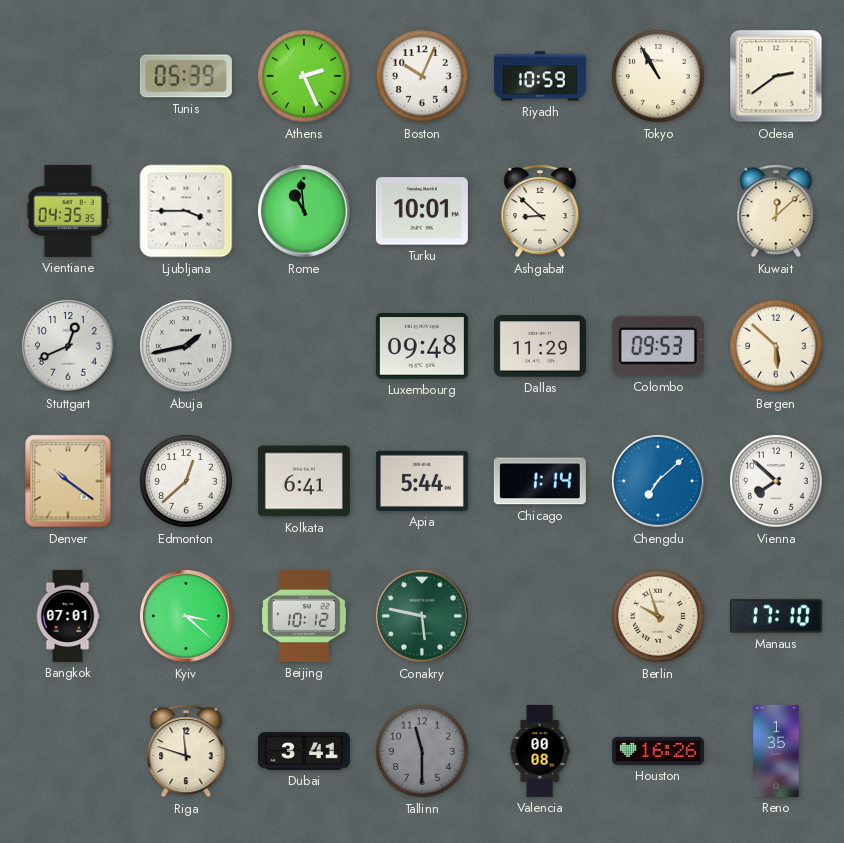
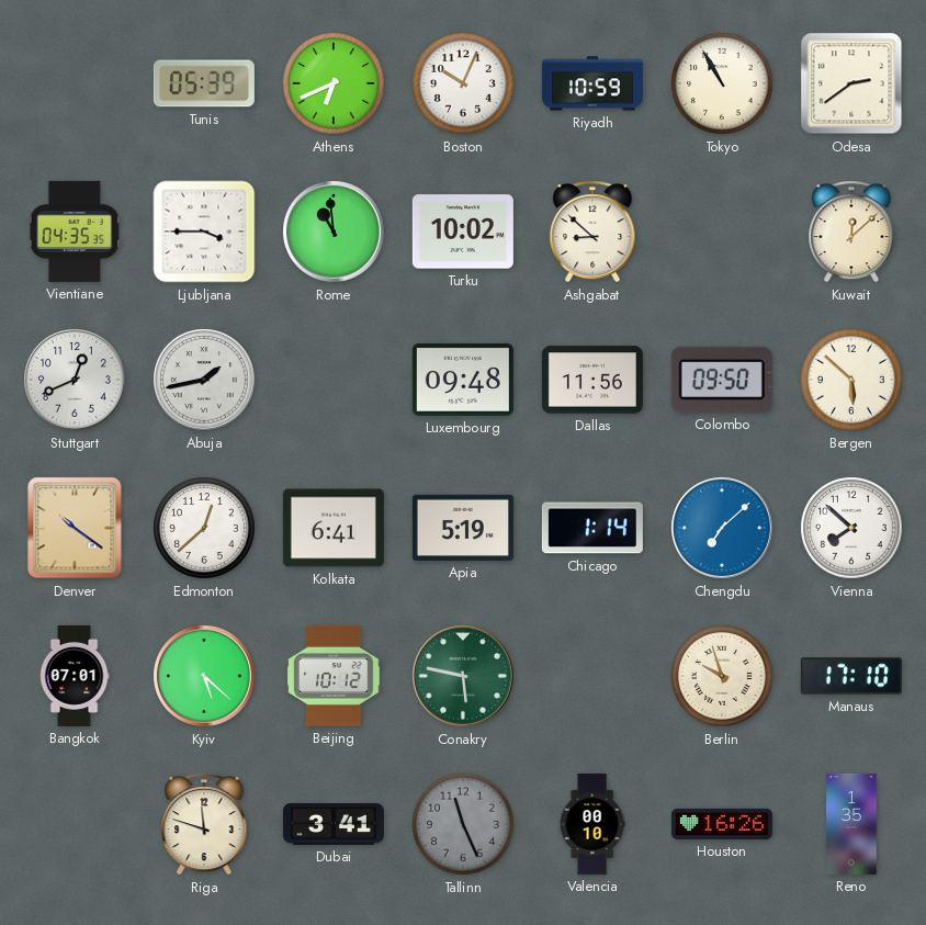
Athens: 2:26 -> 6:41
Turku: 10:01 -> 10:02
Dallas: 11:29 -> 11:56
Colombo: 09:53 -> 09:50
Apia: 5:44 -> 5:19
Kyiv: 3:22 -> 5:22
Tallinn: 11:30 -> 11:26
Valencia: 00:08 -> 00:10
